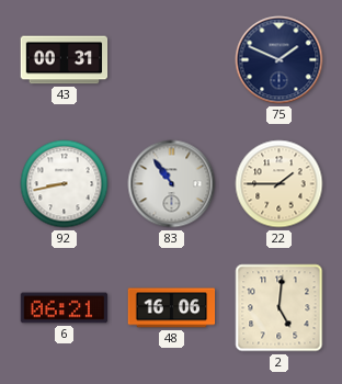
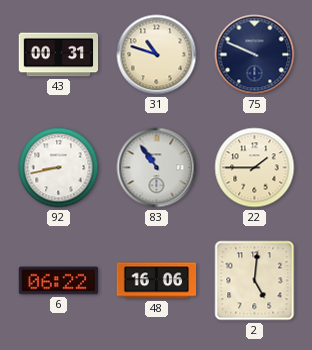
31: none -> 10:48
75: 1:49 -> 9:49
6: 06:21 -> 06:22
